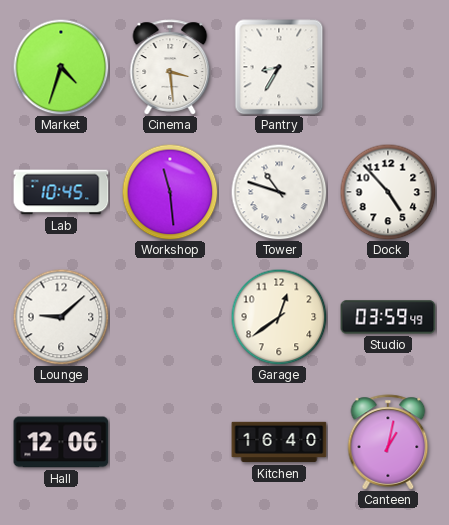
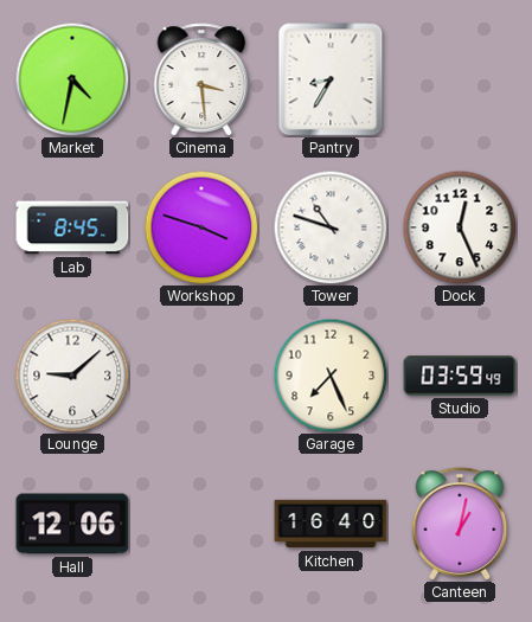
Market: 4:33 -> 4:32
Lab: 10:45 -> 8:45
Workshop: 11:29 -> 3:48
Dock: 4:53 -> 12:26
Garage: 12:39 -> 7:26
